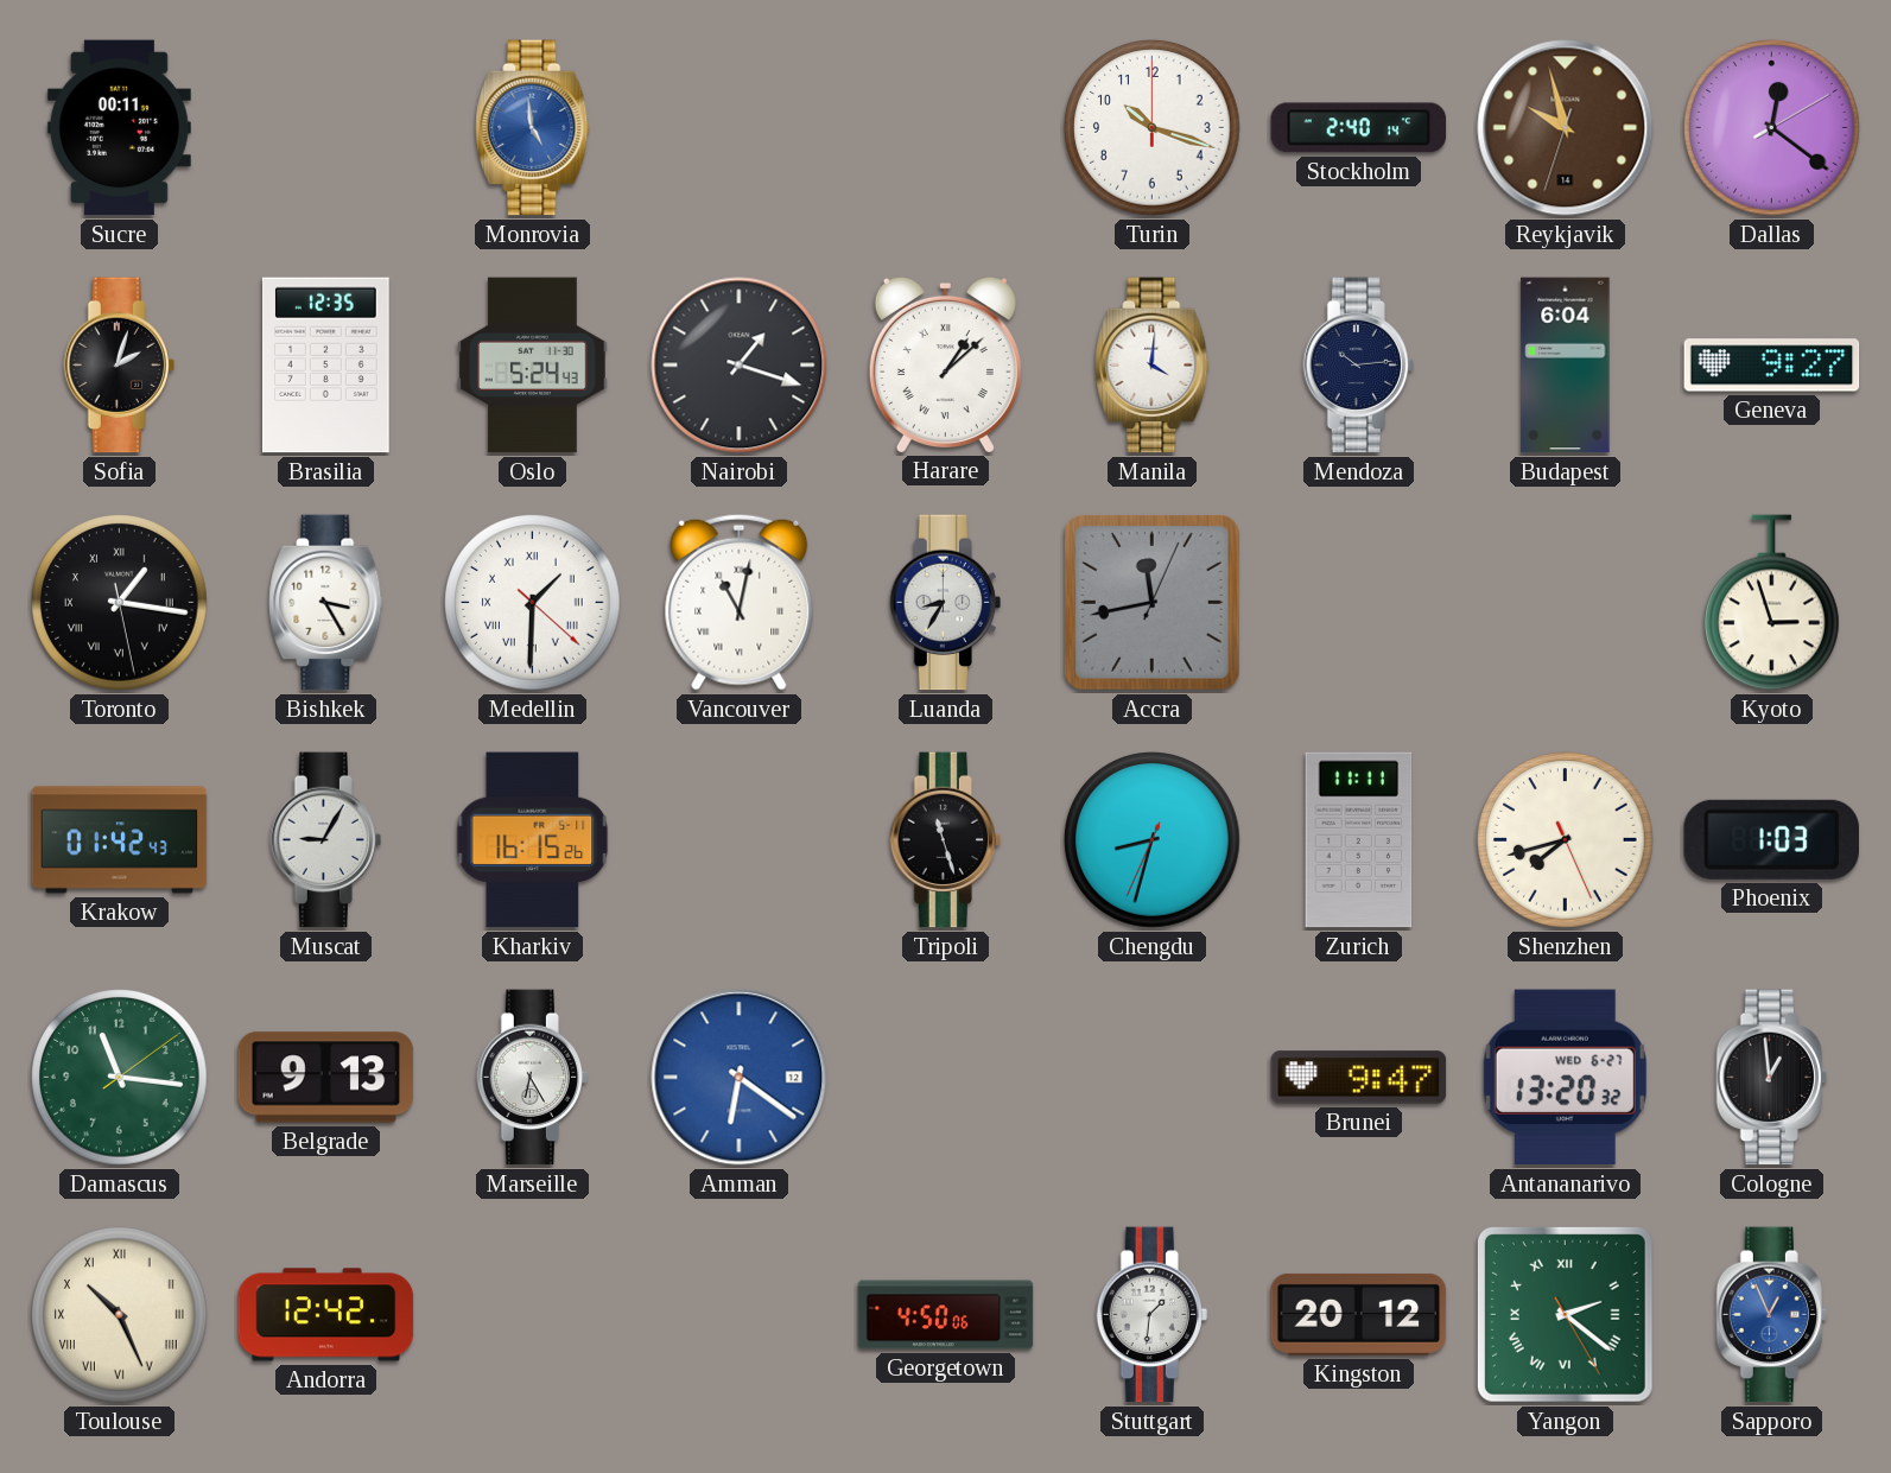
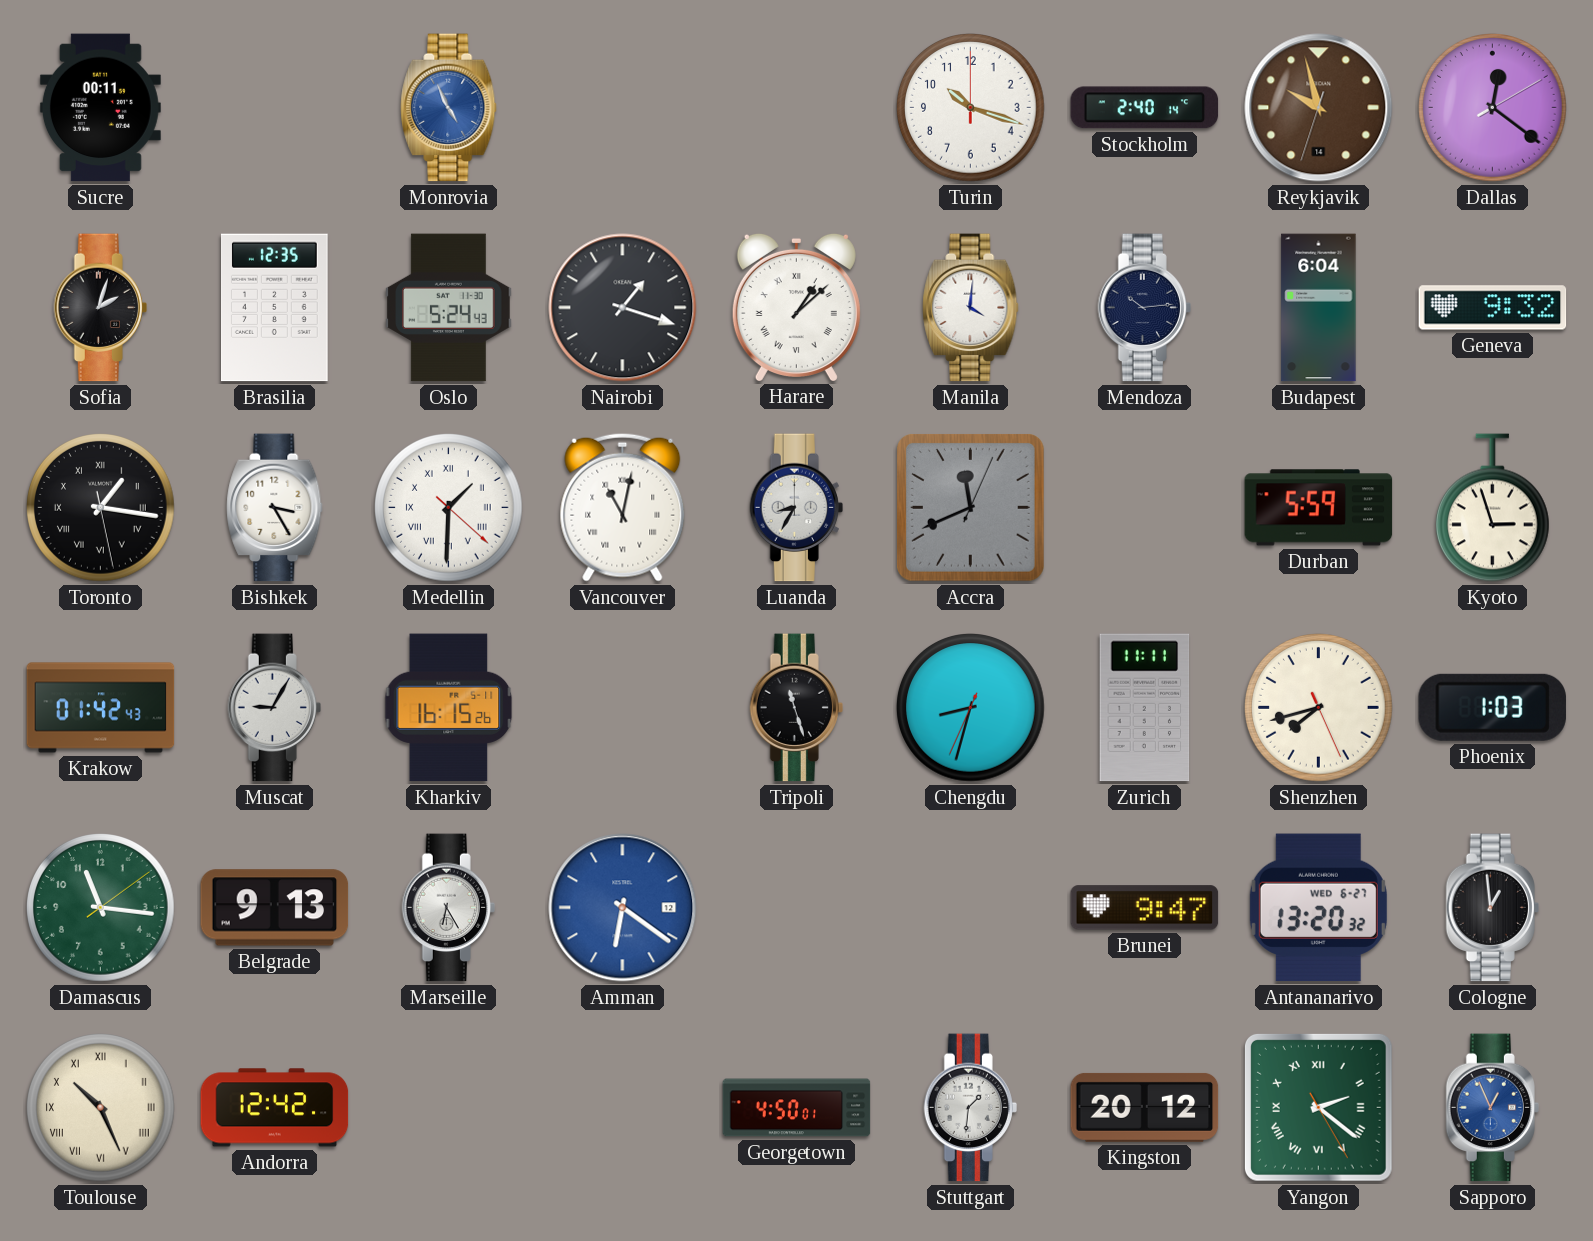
Monrovia: 4:59 -> 4:56
Geneva: 9:27 -> 9:32
Accra: 11:43 -> 11:41
Durban: none -> 5:59
Georgetown: 4:50:06 -> 4:50:01
